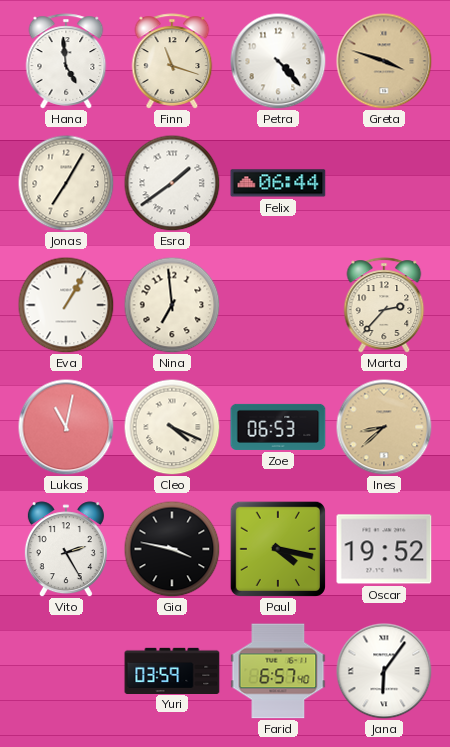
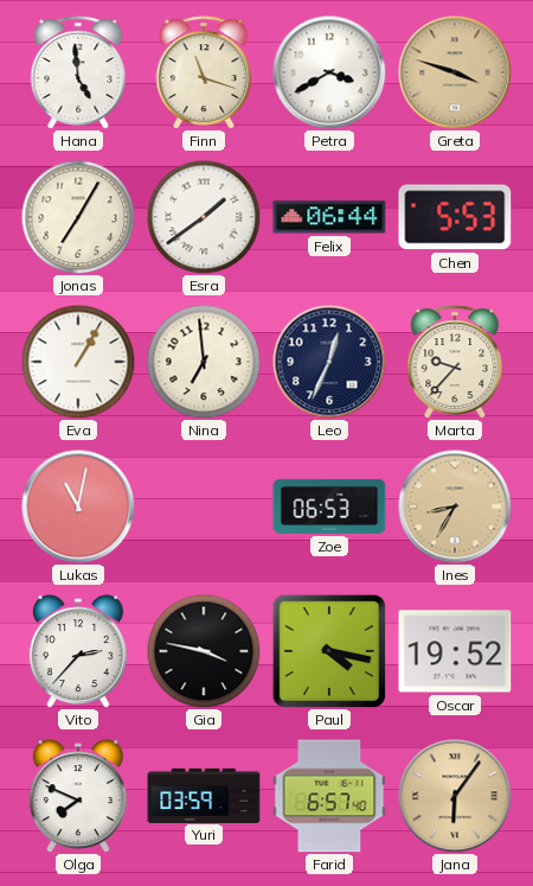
Petra: 4:23 -> 3:40
Chen: none -> 5:53
Leo: none -> 12:34
Marta: 2:37 -> 9:37
Cleo: 4:19 -> none
Ines: 8:38 -> 8:35
Vito: 2:25 -> 2:37
Olga: none -> 7:49
Jana dial: white -> champagne
